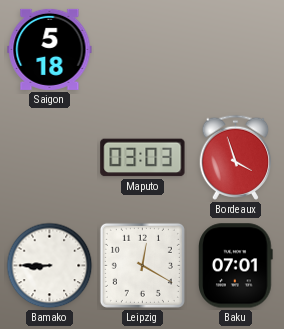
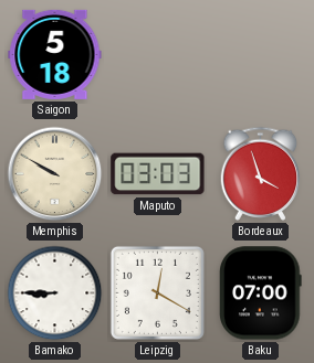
Memphis: none -> 9:50
Baku: 07:01 -> 07:00
